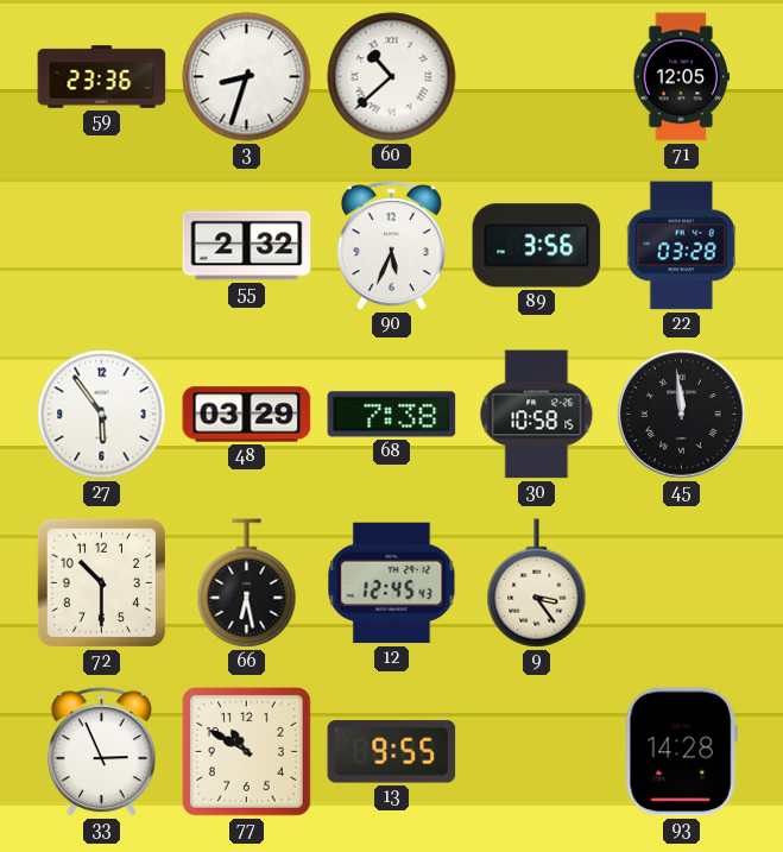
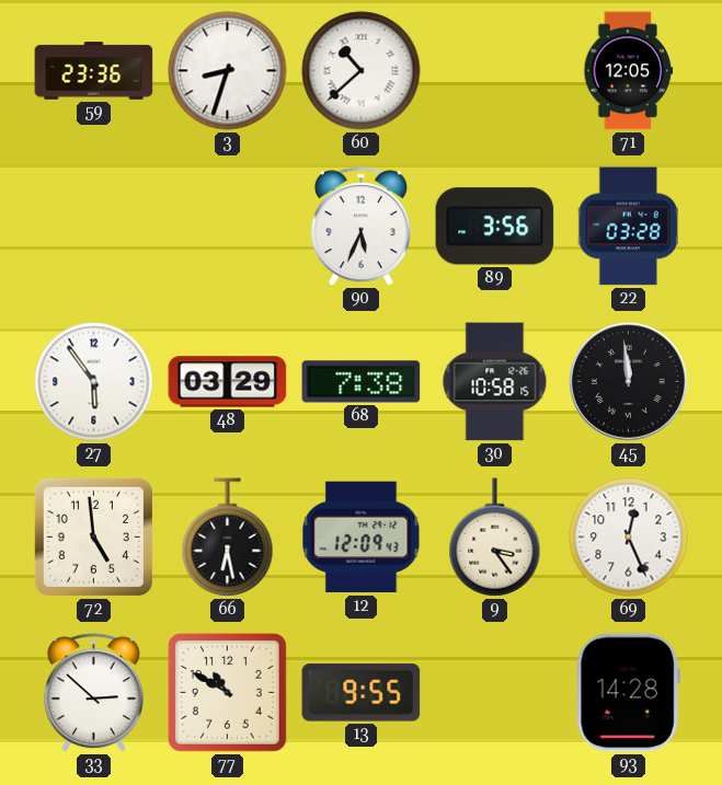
55: 2:32 -> none
72: 10:30 -> 4:59
12: 12:45 -> 12:09
69: none -> 12:26
33: 2:56 -> 2:52
